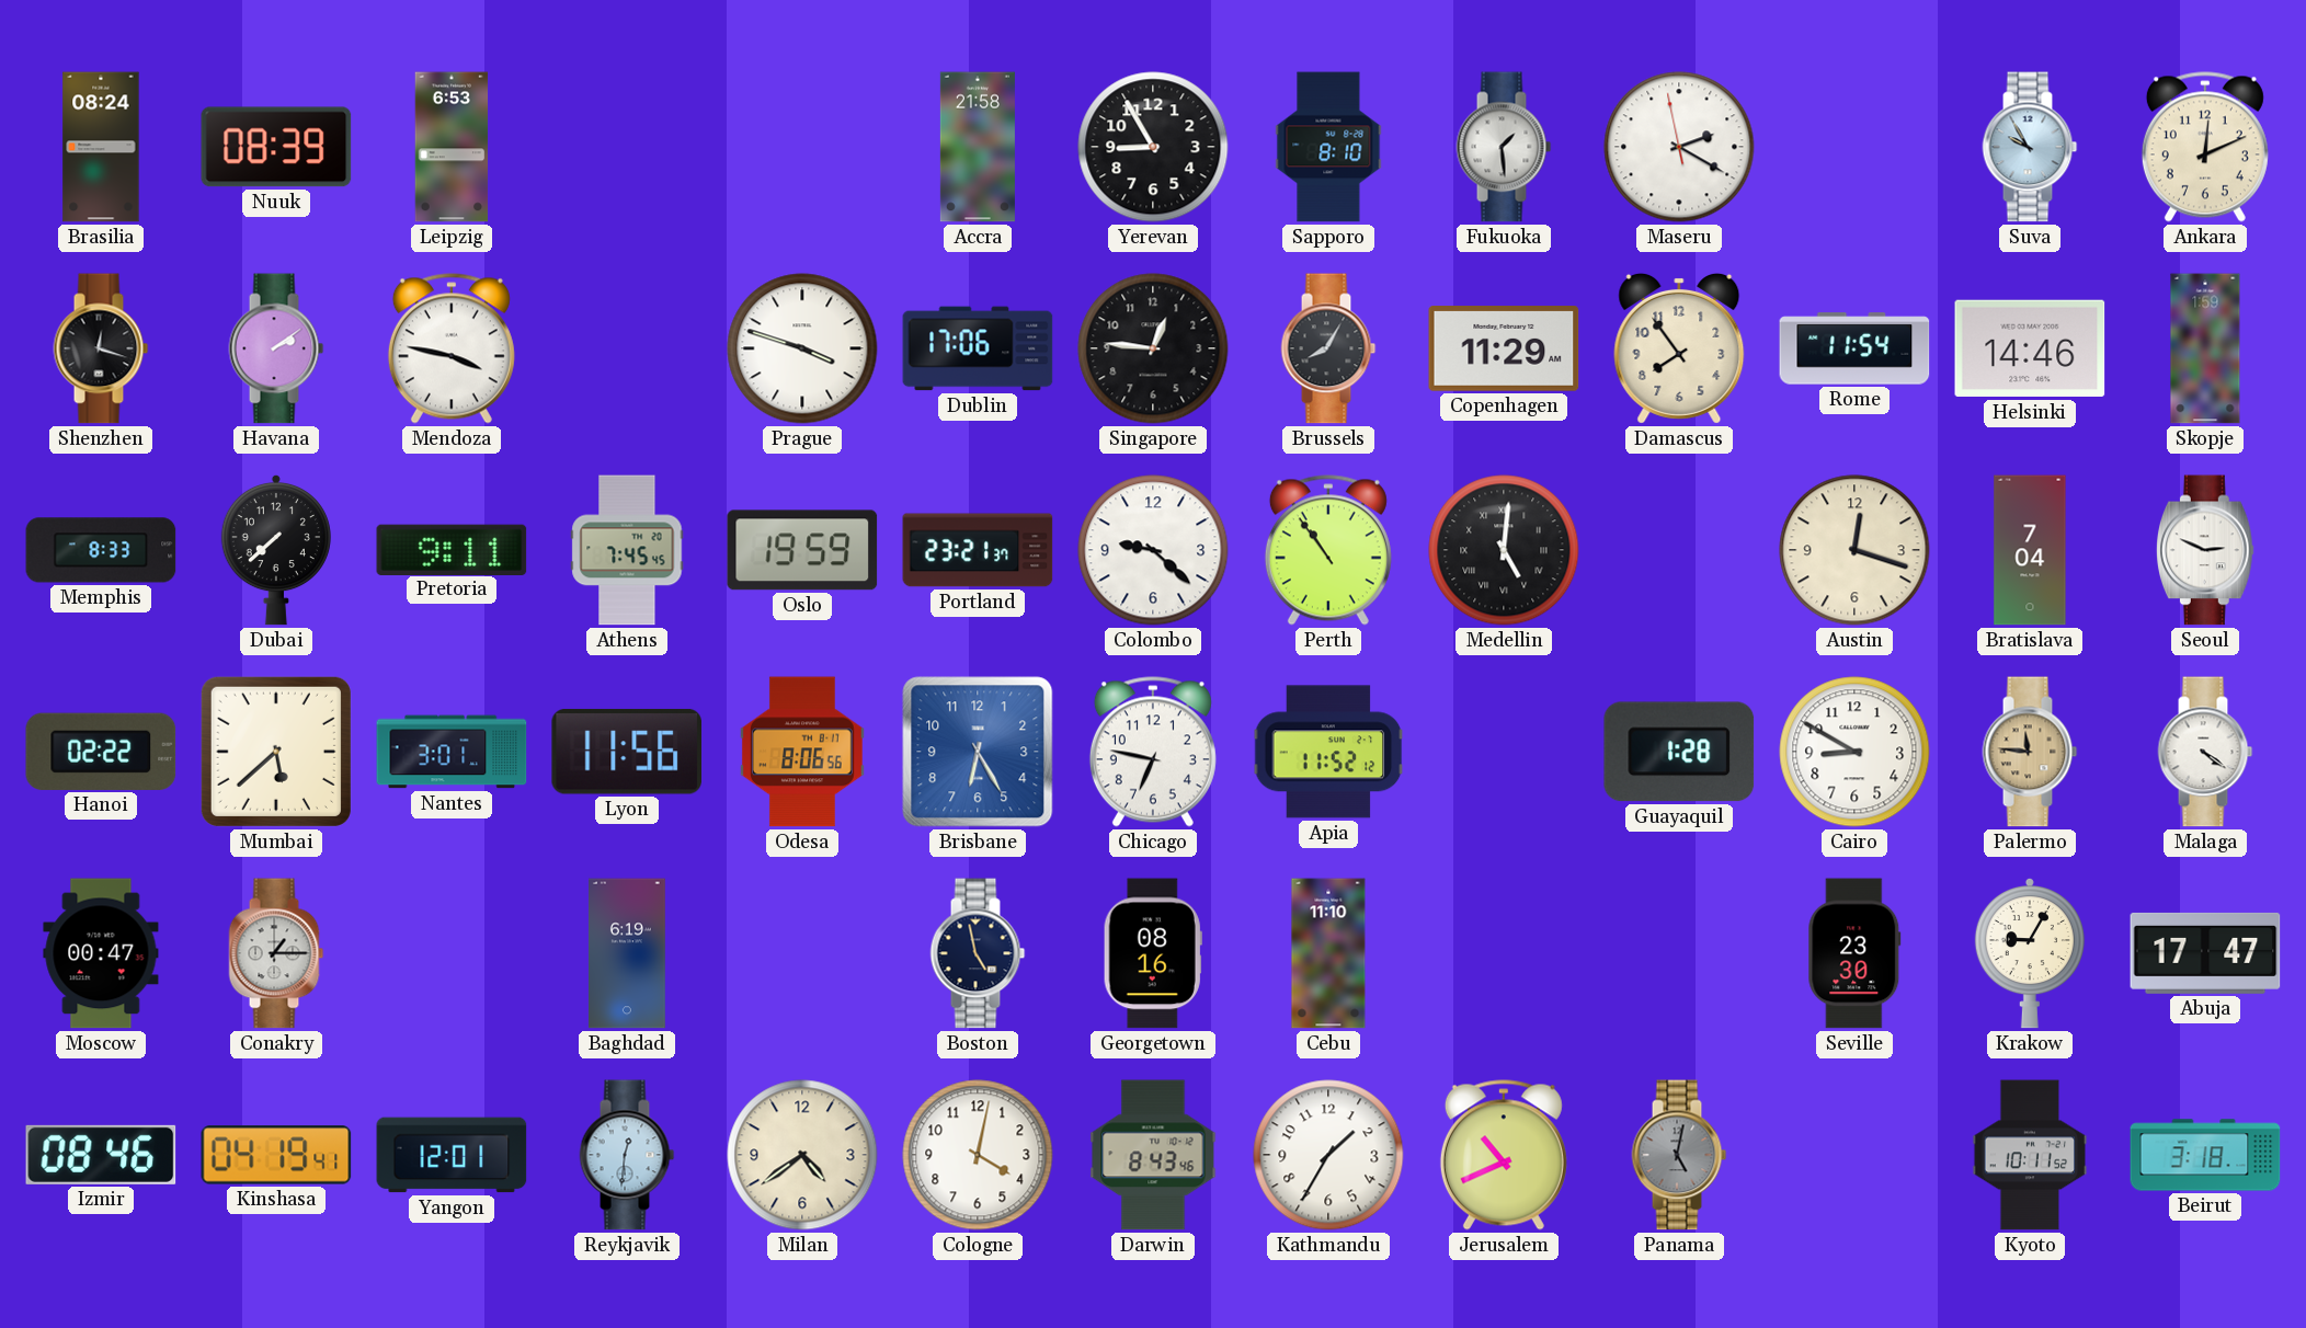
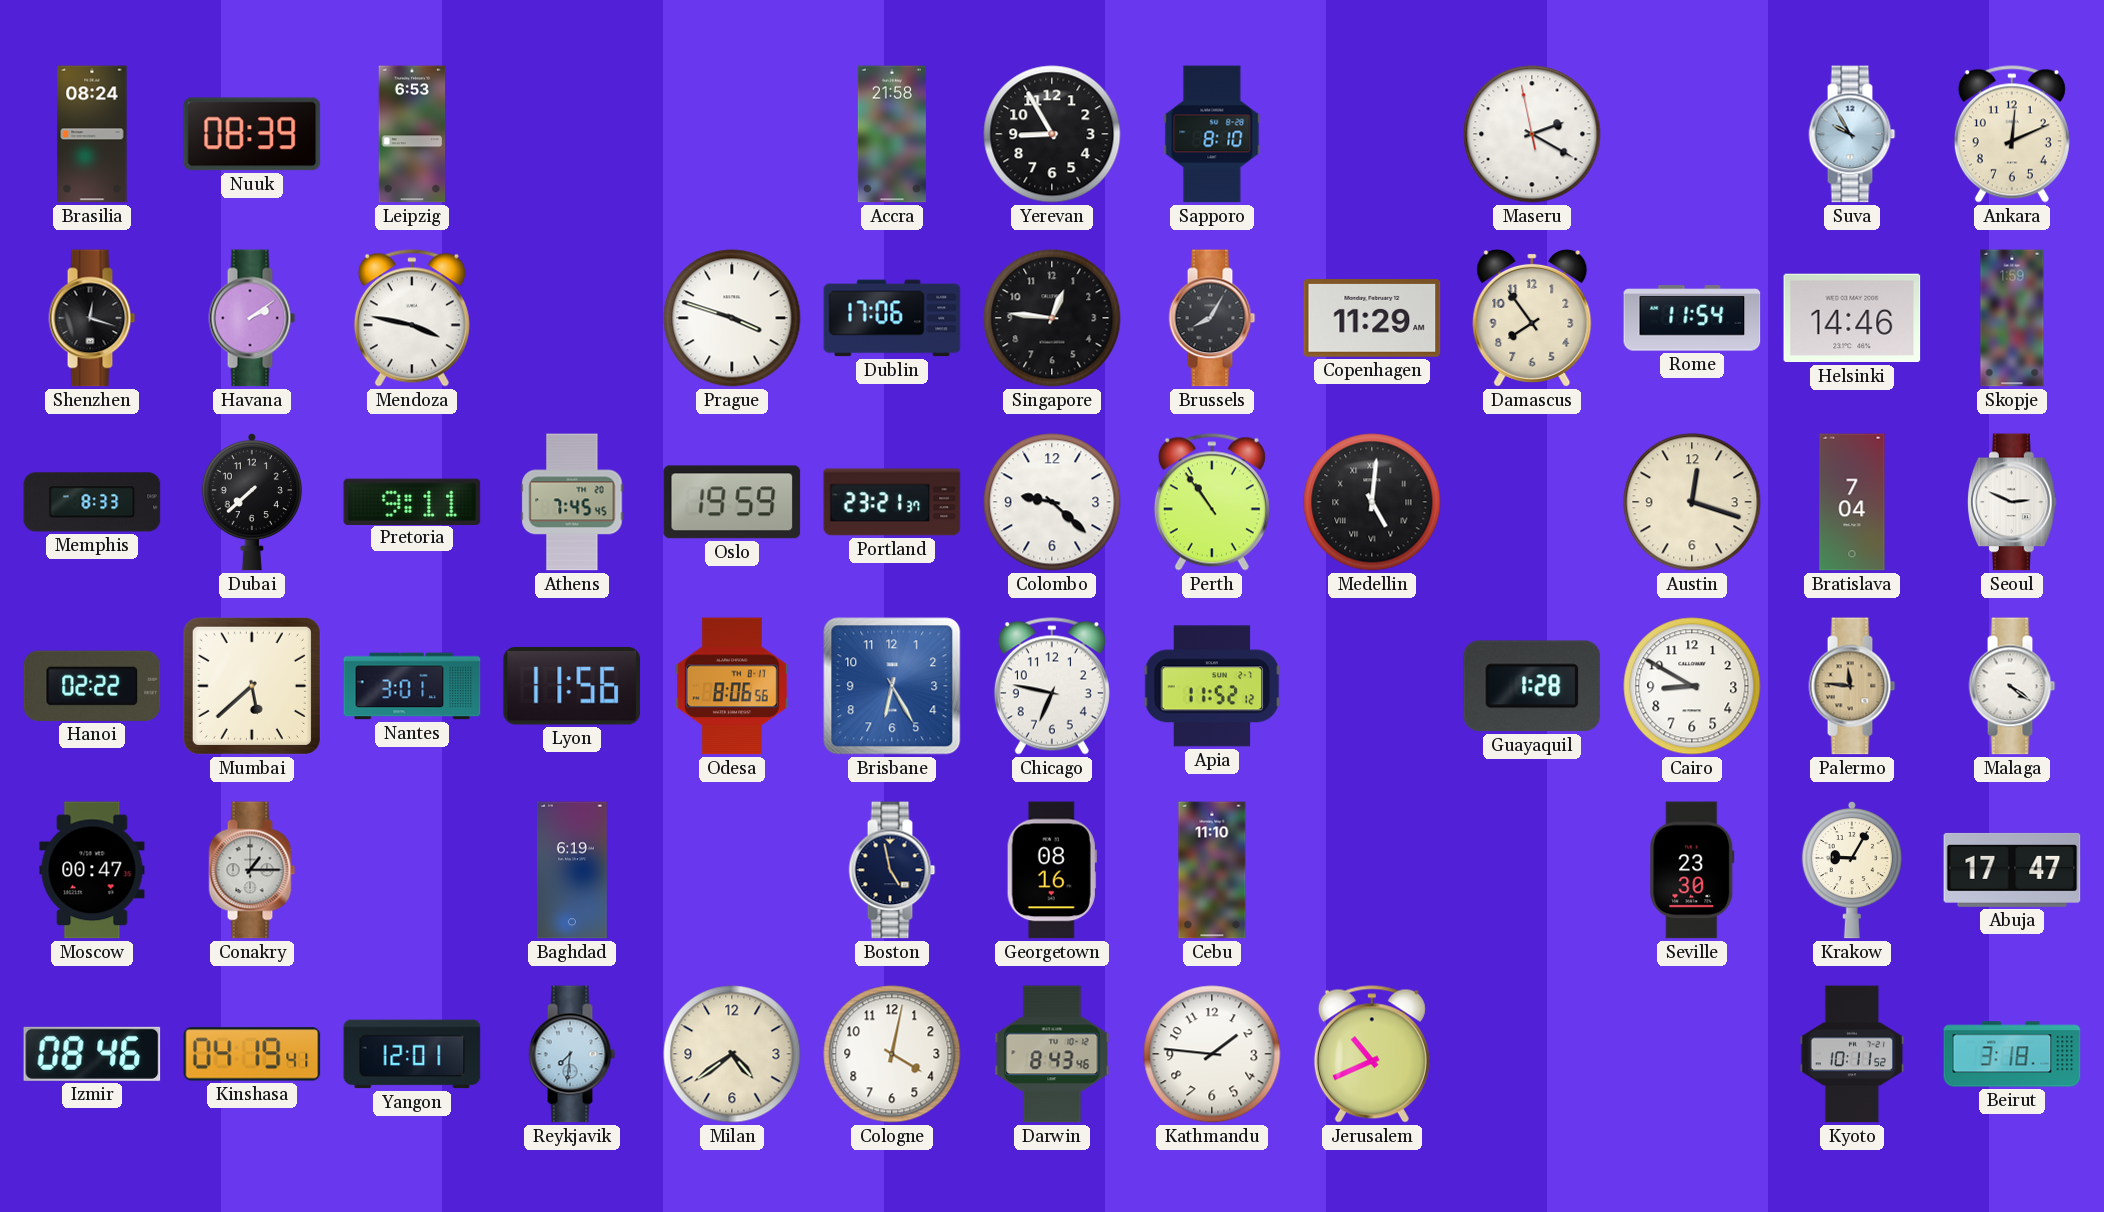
Fukuoka: 1:29 -> none
Reykjavik: 12:31 -> 7:31
Kathmandu: 1:35 -> 1:46
Panama: 5:02 -> none
